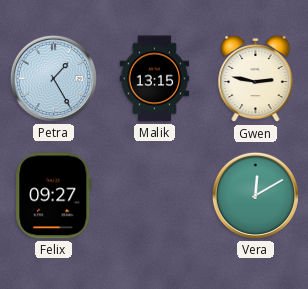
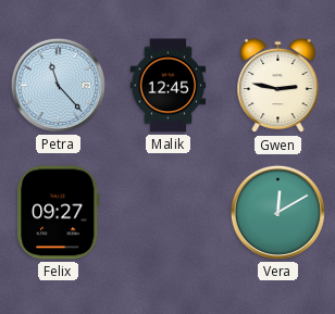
Petra: 1:25 -> 11:23
Malik: 13:15 -> 12:45
